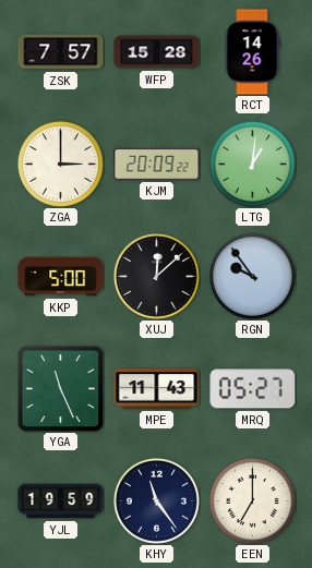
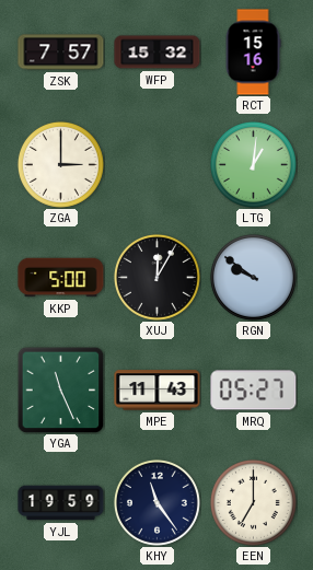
WFP: 15:28 -> 15:32
RCT: 14:26 -> 15:16
KJM: 20:09 -> none
XUJ: 12:08 -> 12:05
RGN: 9:54 -> 9:51
